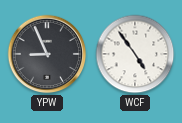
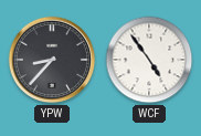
YPW: 8:56 -> 8:37
